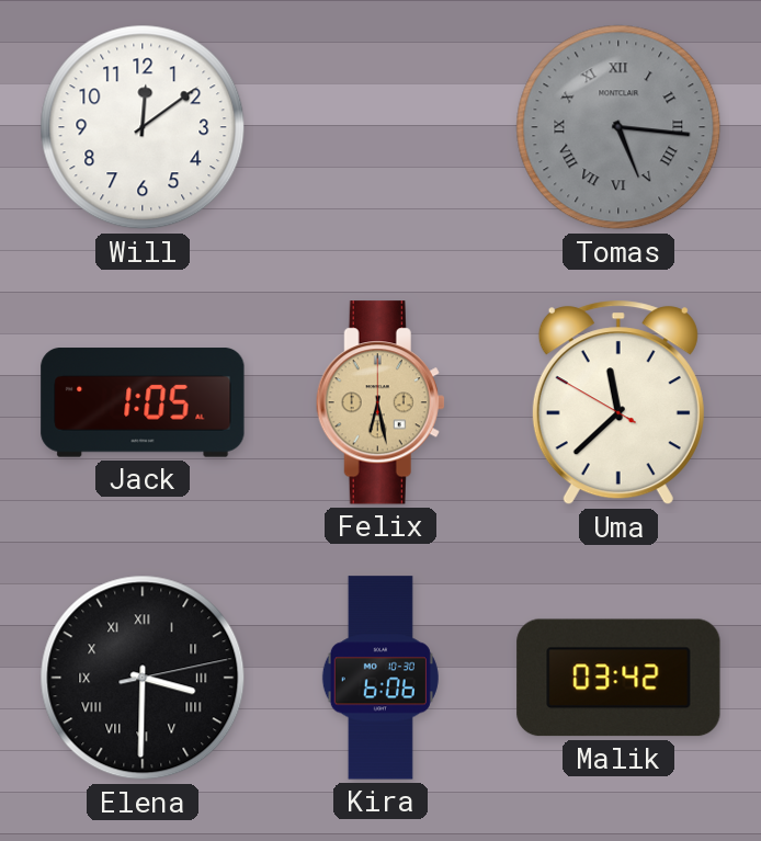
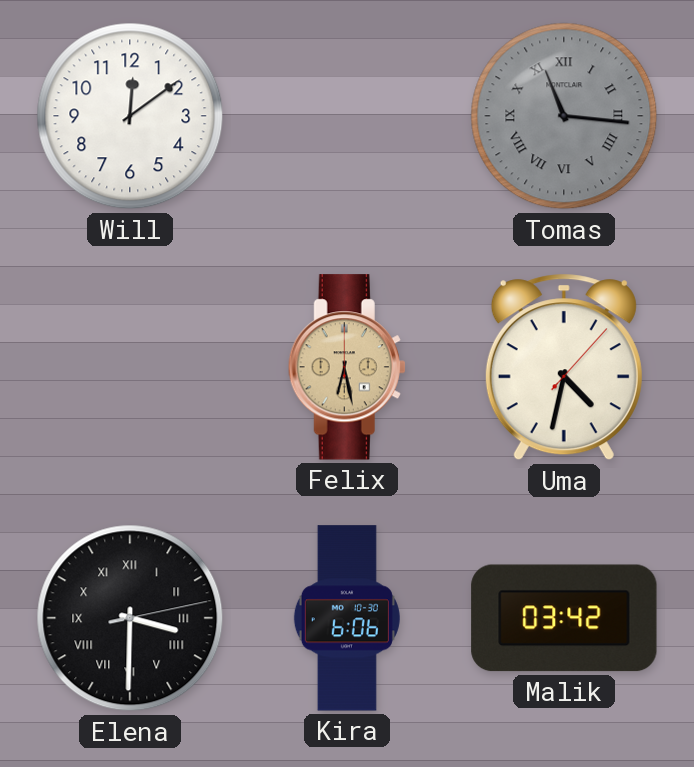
Tomas: 5:16 -> 11:16
Jack: 1:05 -> none
Uma: 11:37 -> 4:32
